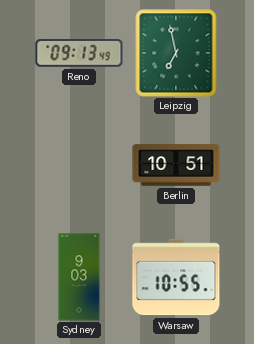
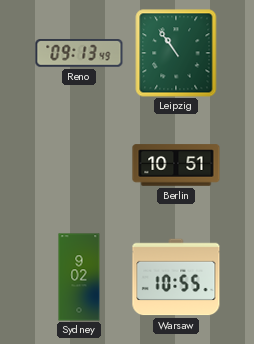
Leipzig: 6:58 -> 10:54
Sydney: 9:03 -> 9:02
